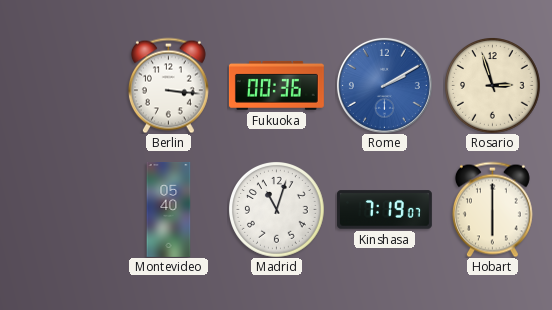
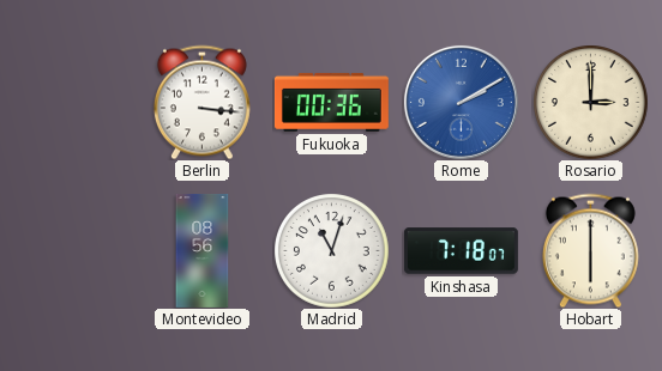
Rosario: 2:57 -> 3:00
Montevideo: 05:40 -> 08:56
Kinshasa: 7:19 -> 7:18
